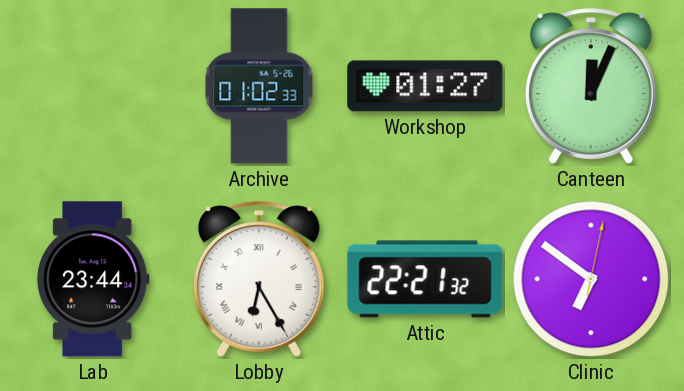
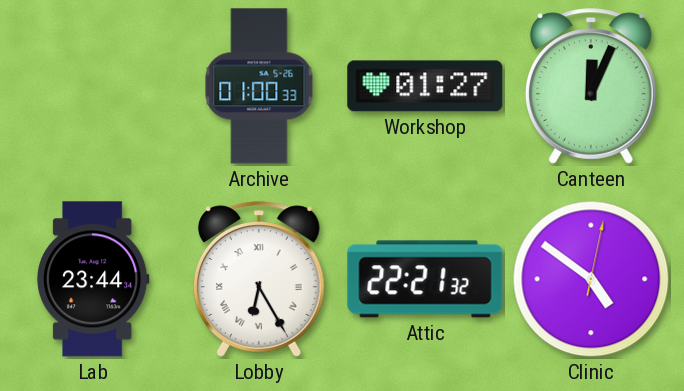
Archive: 01:02 -> 01:00
Clinic: 6:51 -> 4:51
